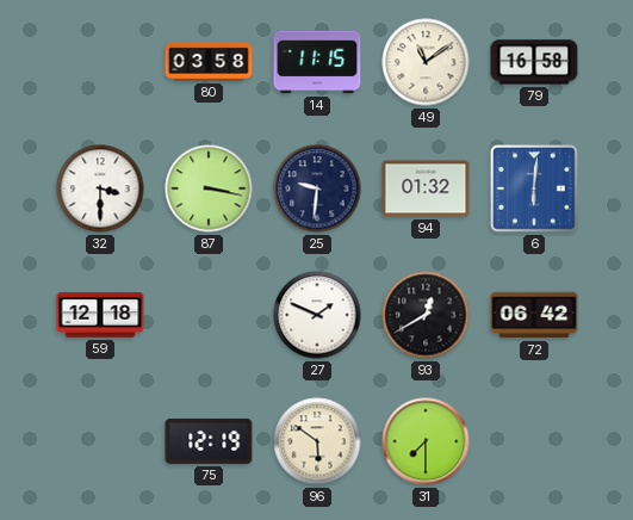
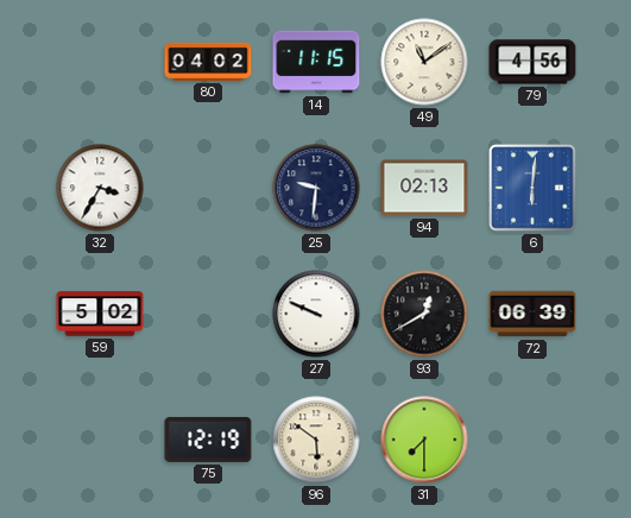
80: 03:58 -> 04:02
79: 16:58 -> 4:56
32: 3:30 -> 3:35
87: 3:17 -> none
94: 01:32 -> 02:13
59: 12:18 -> 5:02
27: 1:49 -> 9:49
72: 06:42 -> 06:39
